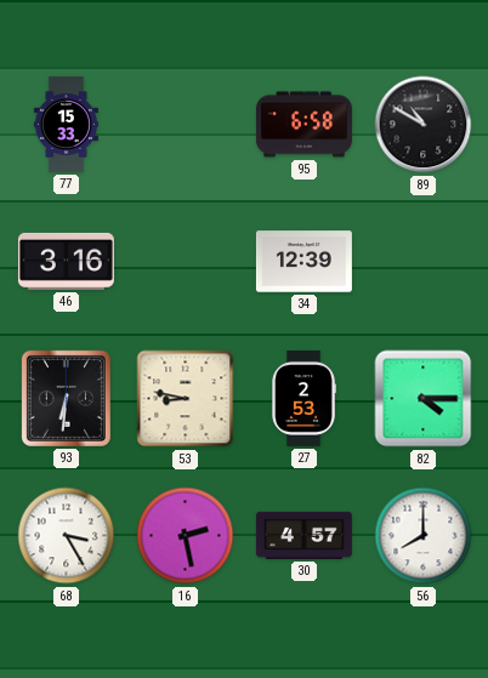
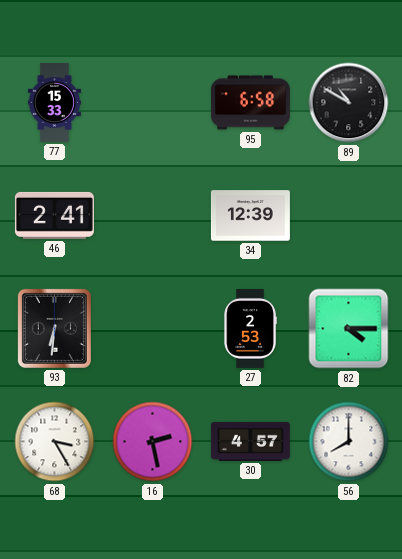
46: 3:16 -> 2:41
53: 8:47 -> none
